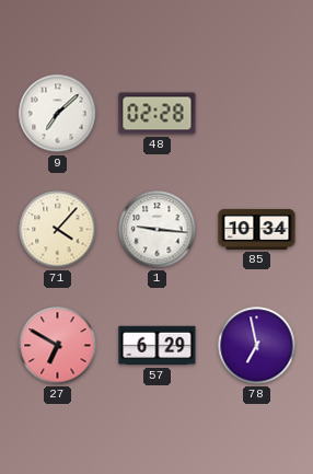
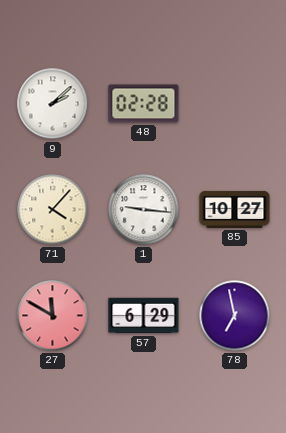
9: 7:08 -> 2:08
85: 10:34 -> 10:27
27: 6:50 -> 11:50
